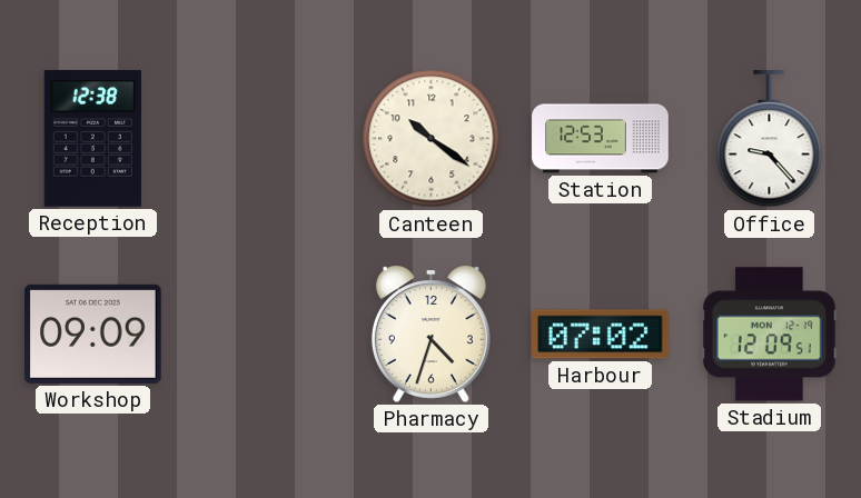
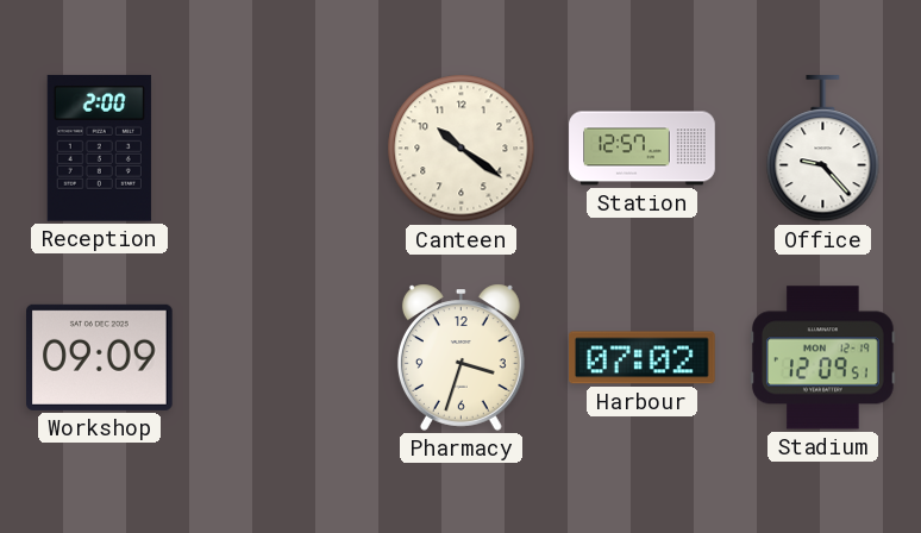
Reception: 12:38 -> 2:00
Station: 12:53 -> 12:57
Pharmacy: 4:33 -> 3:33
